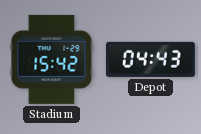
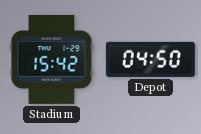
Depot: 04:43 -> 04:50
